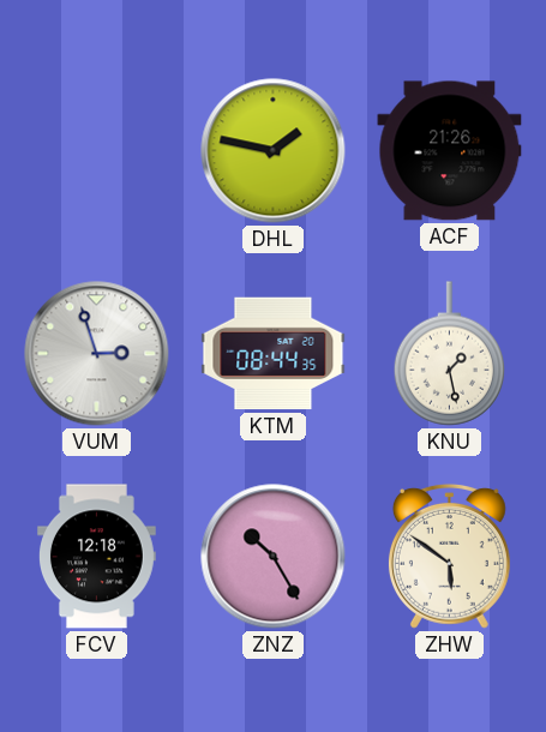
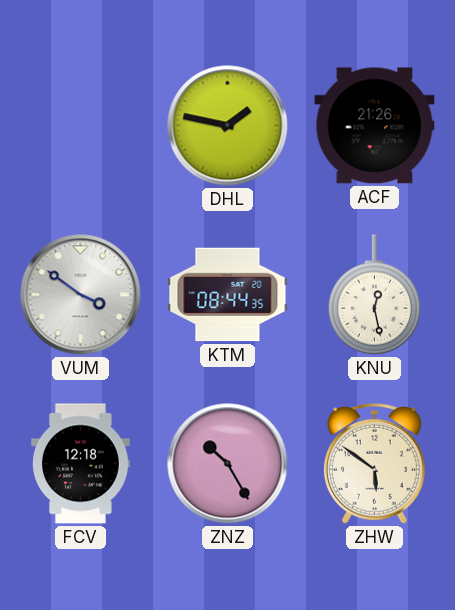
VUM: 2:57 -> 3:51
KNU: 1:28 -> 12:28
